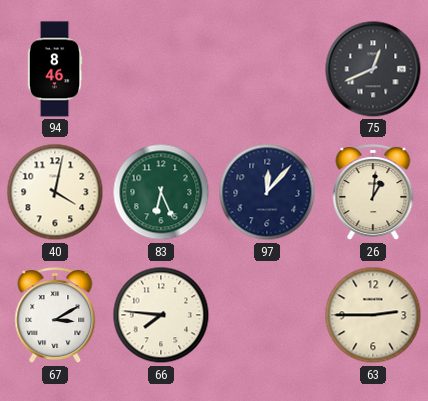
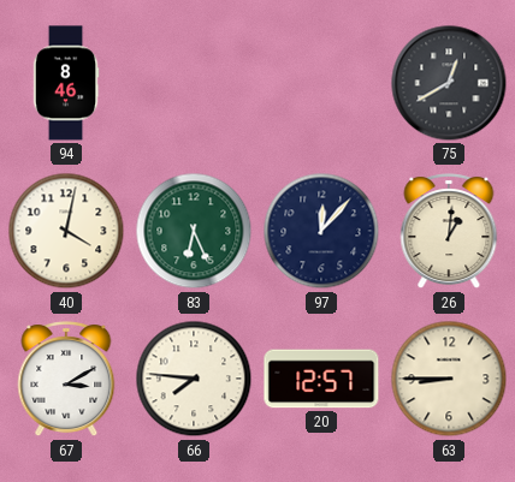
75: 12:41 -> 12:40
20: none -> 12:57
63: 2:45 -> 8:45
